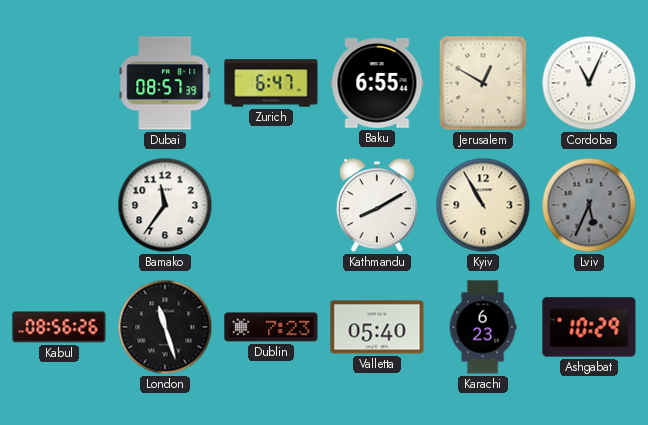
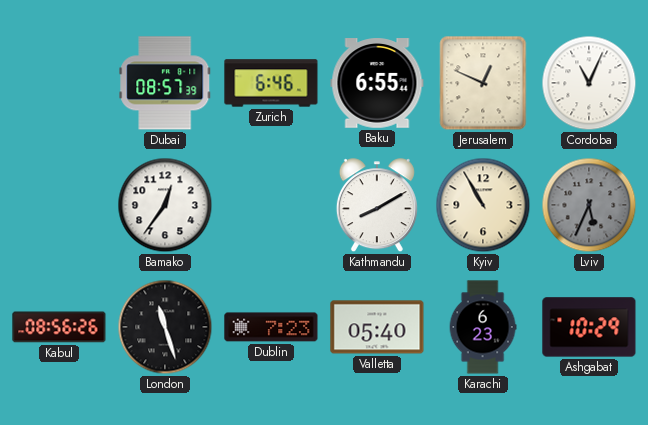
Zurich: 6:47 -> 6:46
Jerusalem: 12:50 -> 12:49
Bamako: 11:36 -> 12:36
